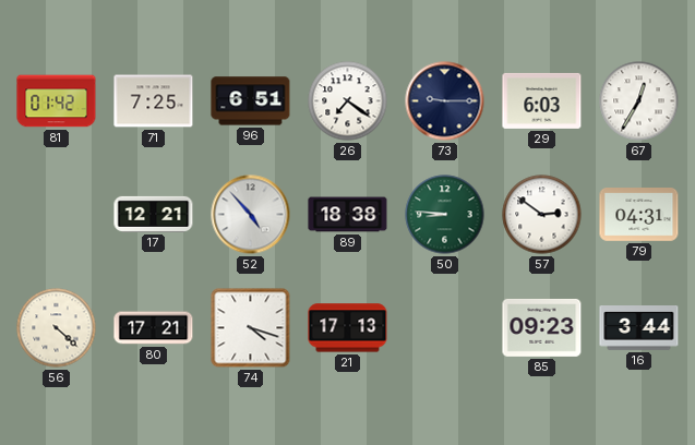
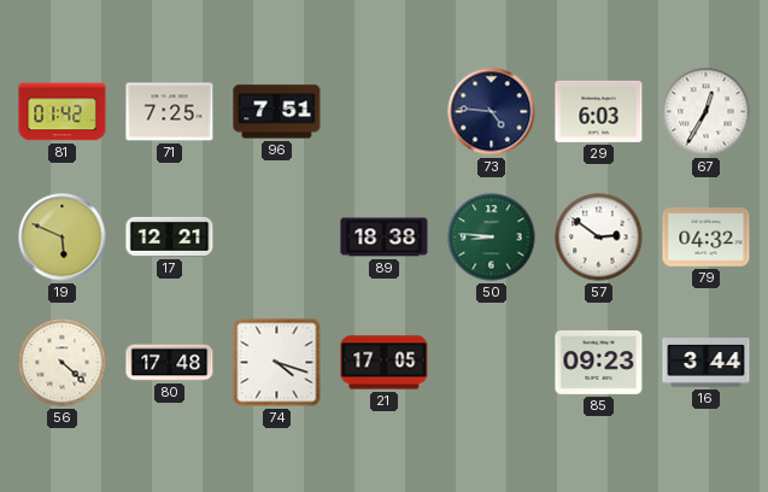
96: 6:51 -> 7:51
26: 7:21 -> none
73: 9:15 -> 4:46
19: none -> 5:49
52: 4:53 -> none
79: 04:31 -> 04:32
80: 17:21 -> 17:48
21: 17:13 -> 17:05
